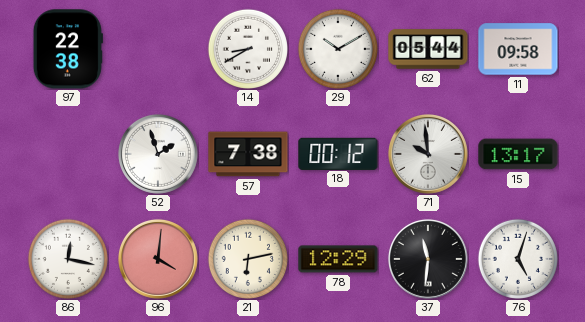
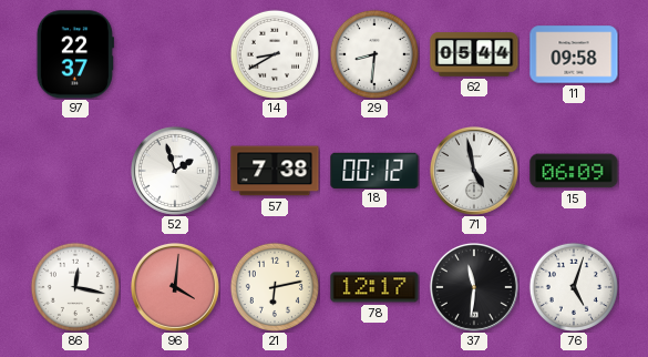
97: 22:38 -> 22:37
29: 10:10 -> 8:31
71: 9:59 -> 4:58
15: 13:17 -> 06:09
78: 12:29 -> 12:17
